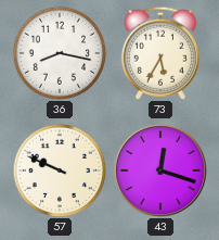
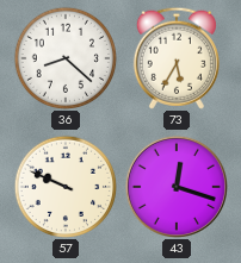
36: 8:17 -> 8:22
